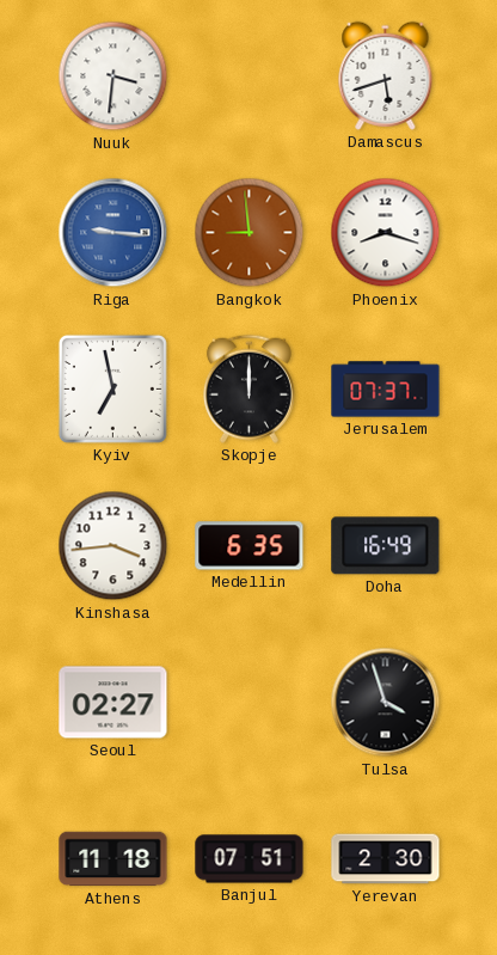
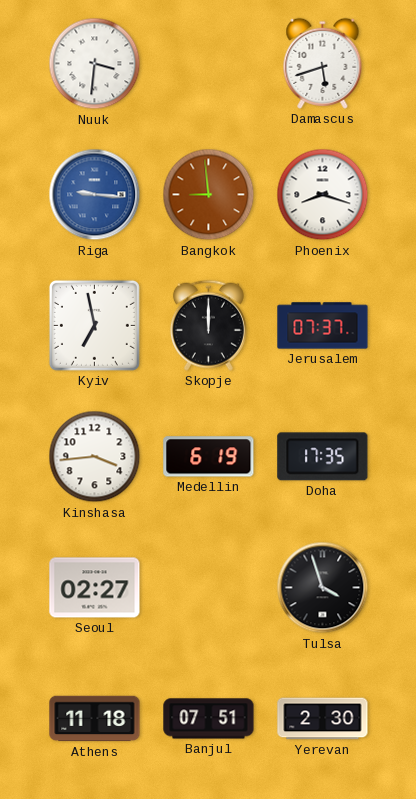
Medellin: 6:35 -> 6:19
Doha: 16:49 -> 17:35
